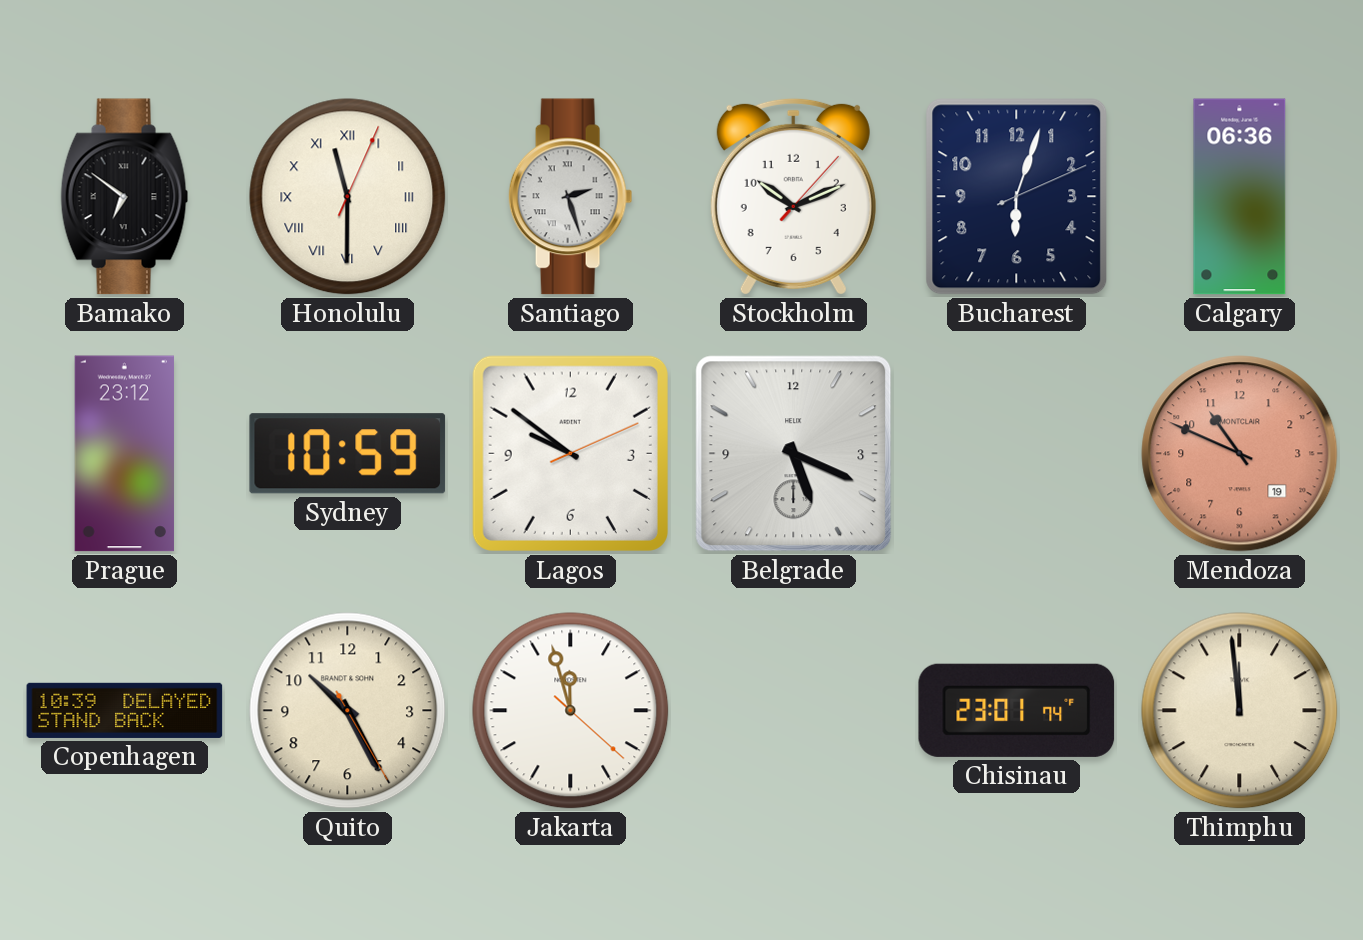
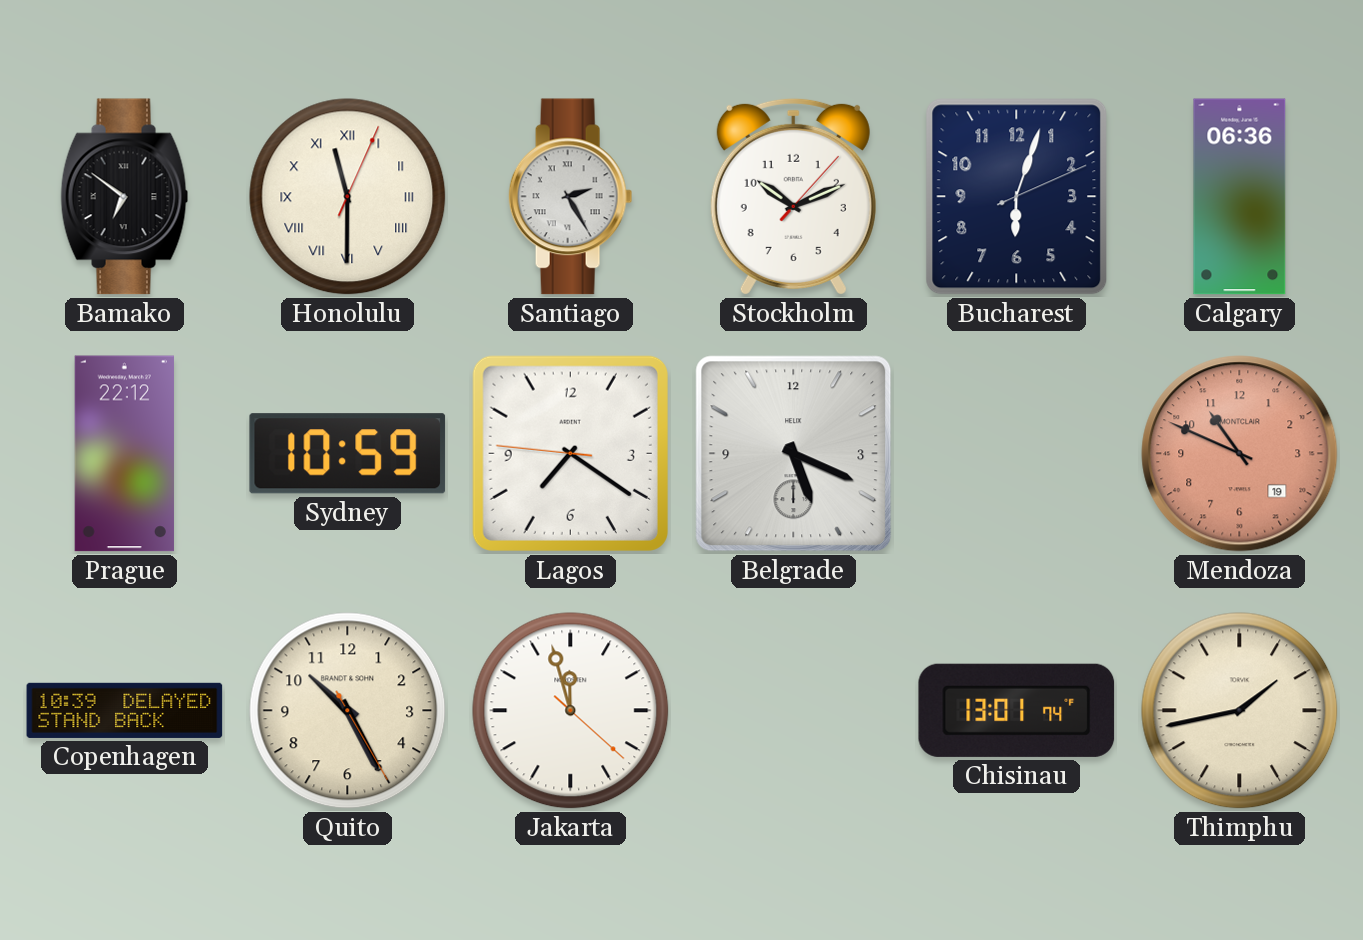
Santiago: 2:27 -> 2:25
Prague: 23:12 -> 22:12
Lagos: 9:51 -> 7:20
Chisinau: 23:01 -> 13:01
Thimphu: 11:59 -> 1:43
